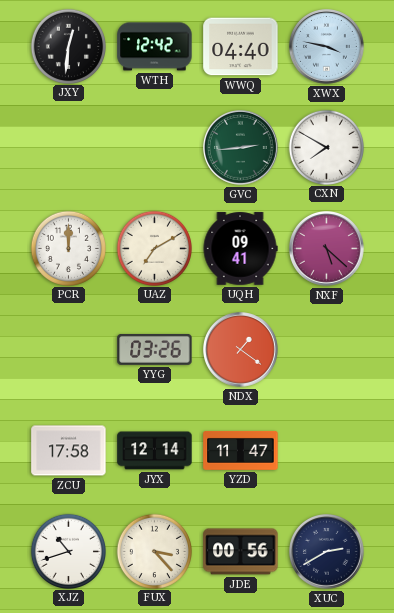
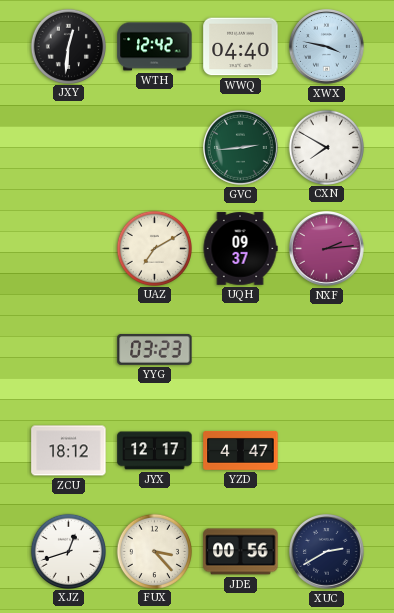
PCR: 12:00 -> none
UQH: 09:41 -> 09:37
NXF: 5:22 -> 2:14
YYG: 03:26 -> 03:23
NDX: 1:21 -> none
ZCU: 17:58 -> 18:12
JYX: 12:14 -> 12:17
YZD: 11:47 -> 4:47
XJZ: 10:42 -> 12:42
